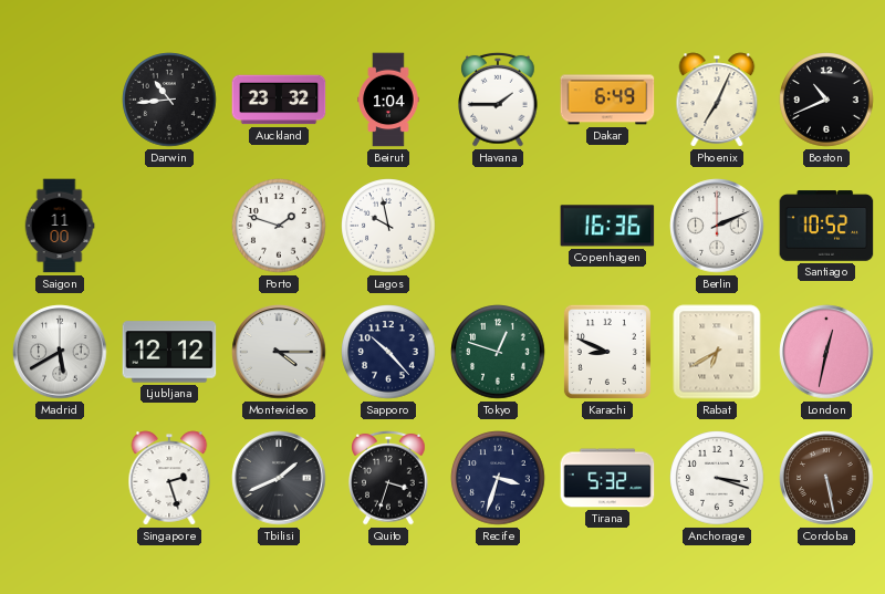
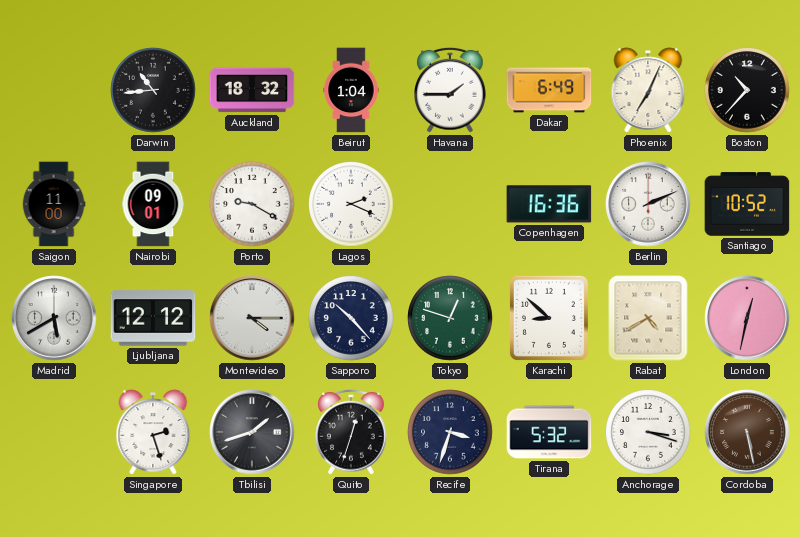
Auckland: 23:32 -> 18:32
Boston: 10:41 -> 10:37
Nairobi: none -> 09:01
Porto: 1:48 -> 9:20
Lagos: 9:58 -> 2:19
Karachi: 8:49 -> 8:52
Rabat: 6:40 -> 4:40
Tbilisi: 1:41 -> 1:42
Quito: 3:33 -> 12:33
